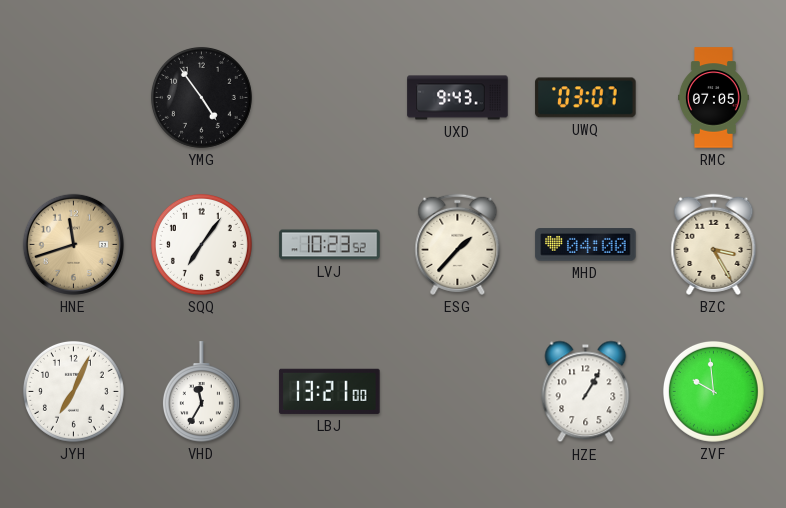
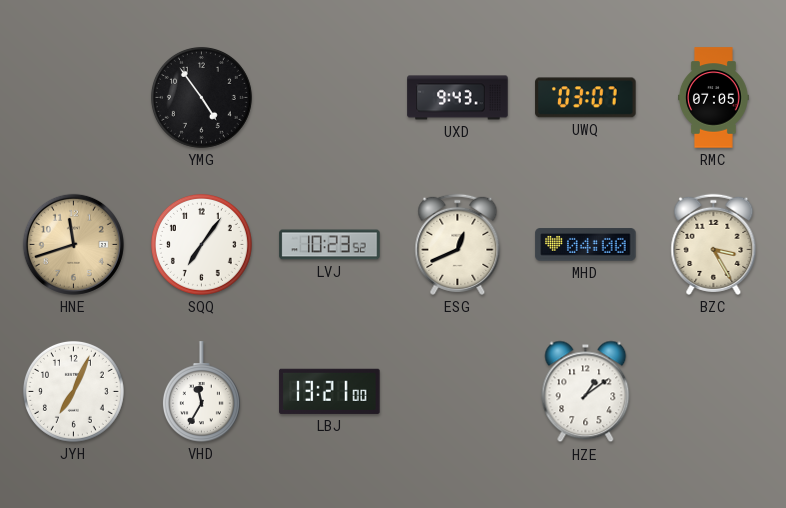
ESG: 1:37 -> 12:41
HZE: 1:05 -> 1:09
ZVF: 9:59 -> none
